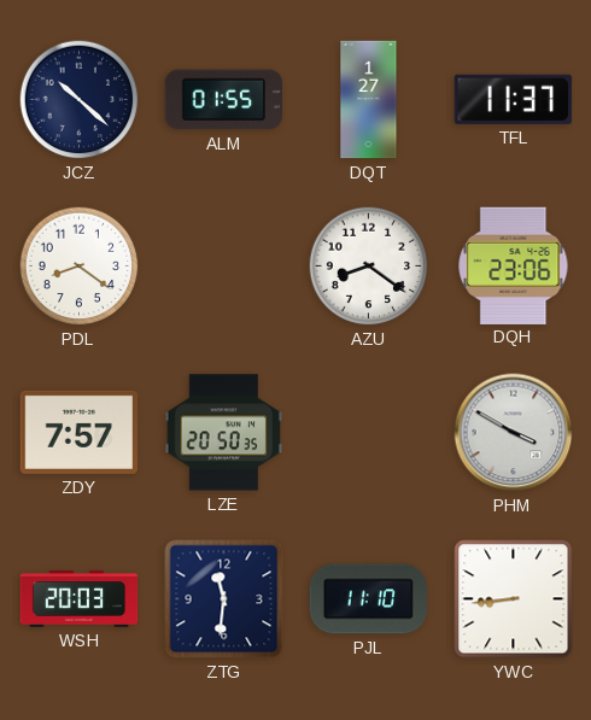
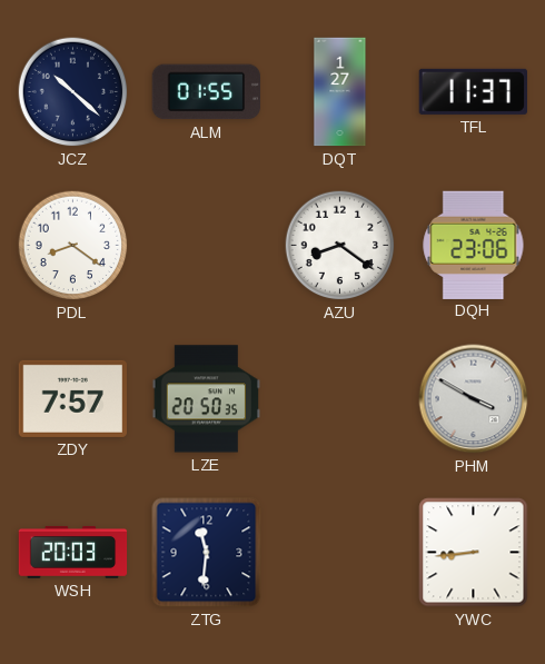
PJL: 11:10 -> none
